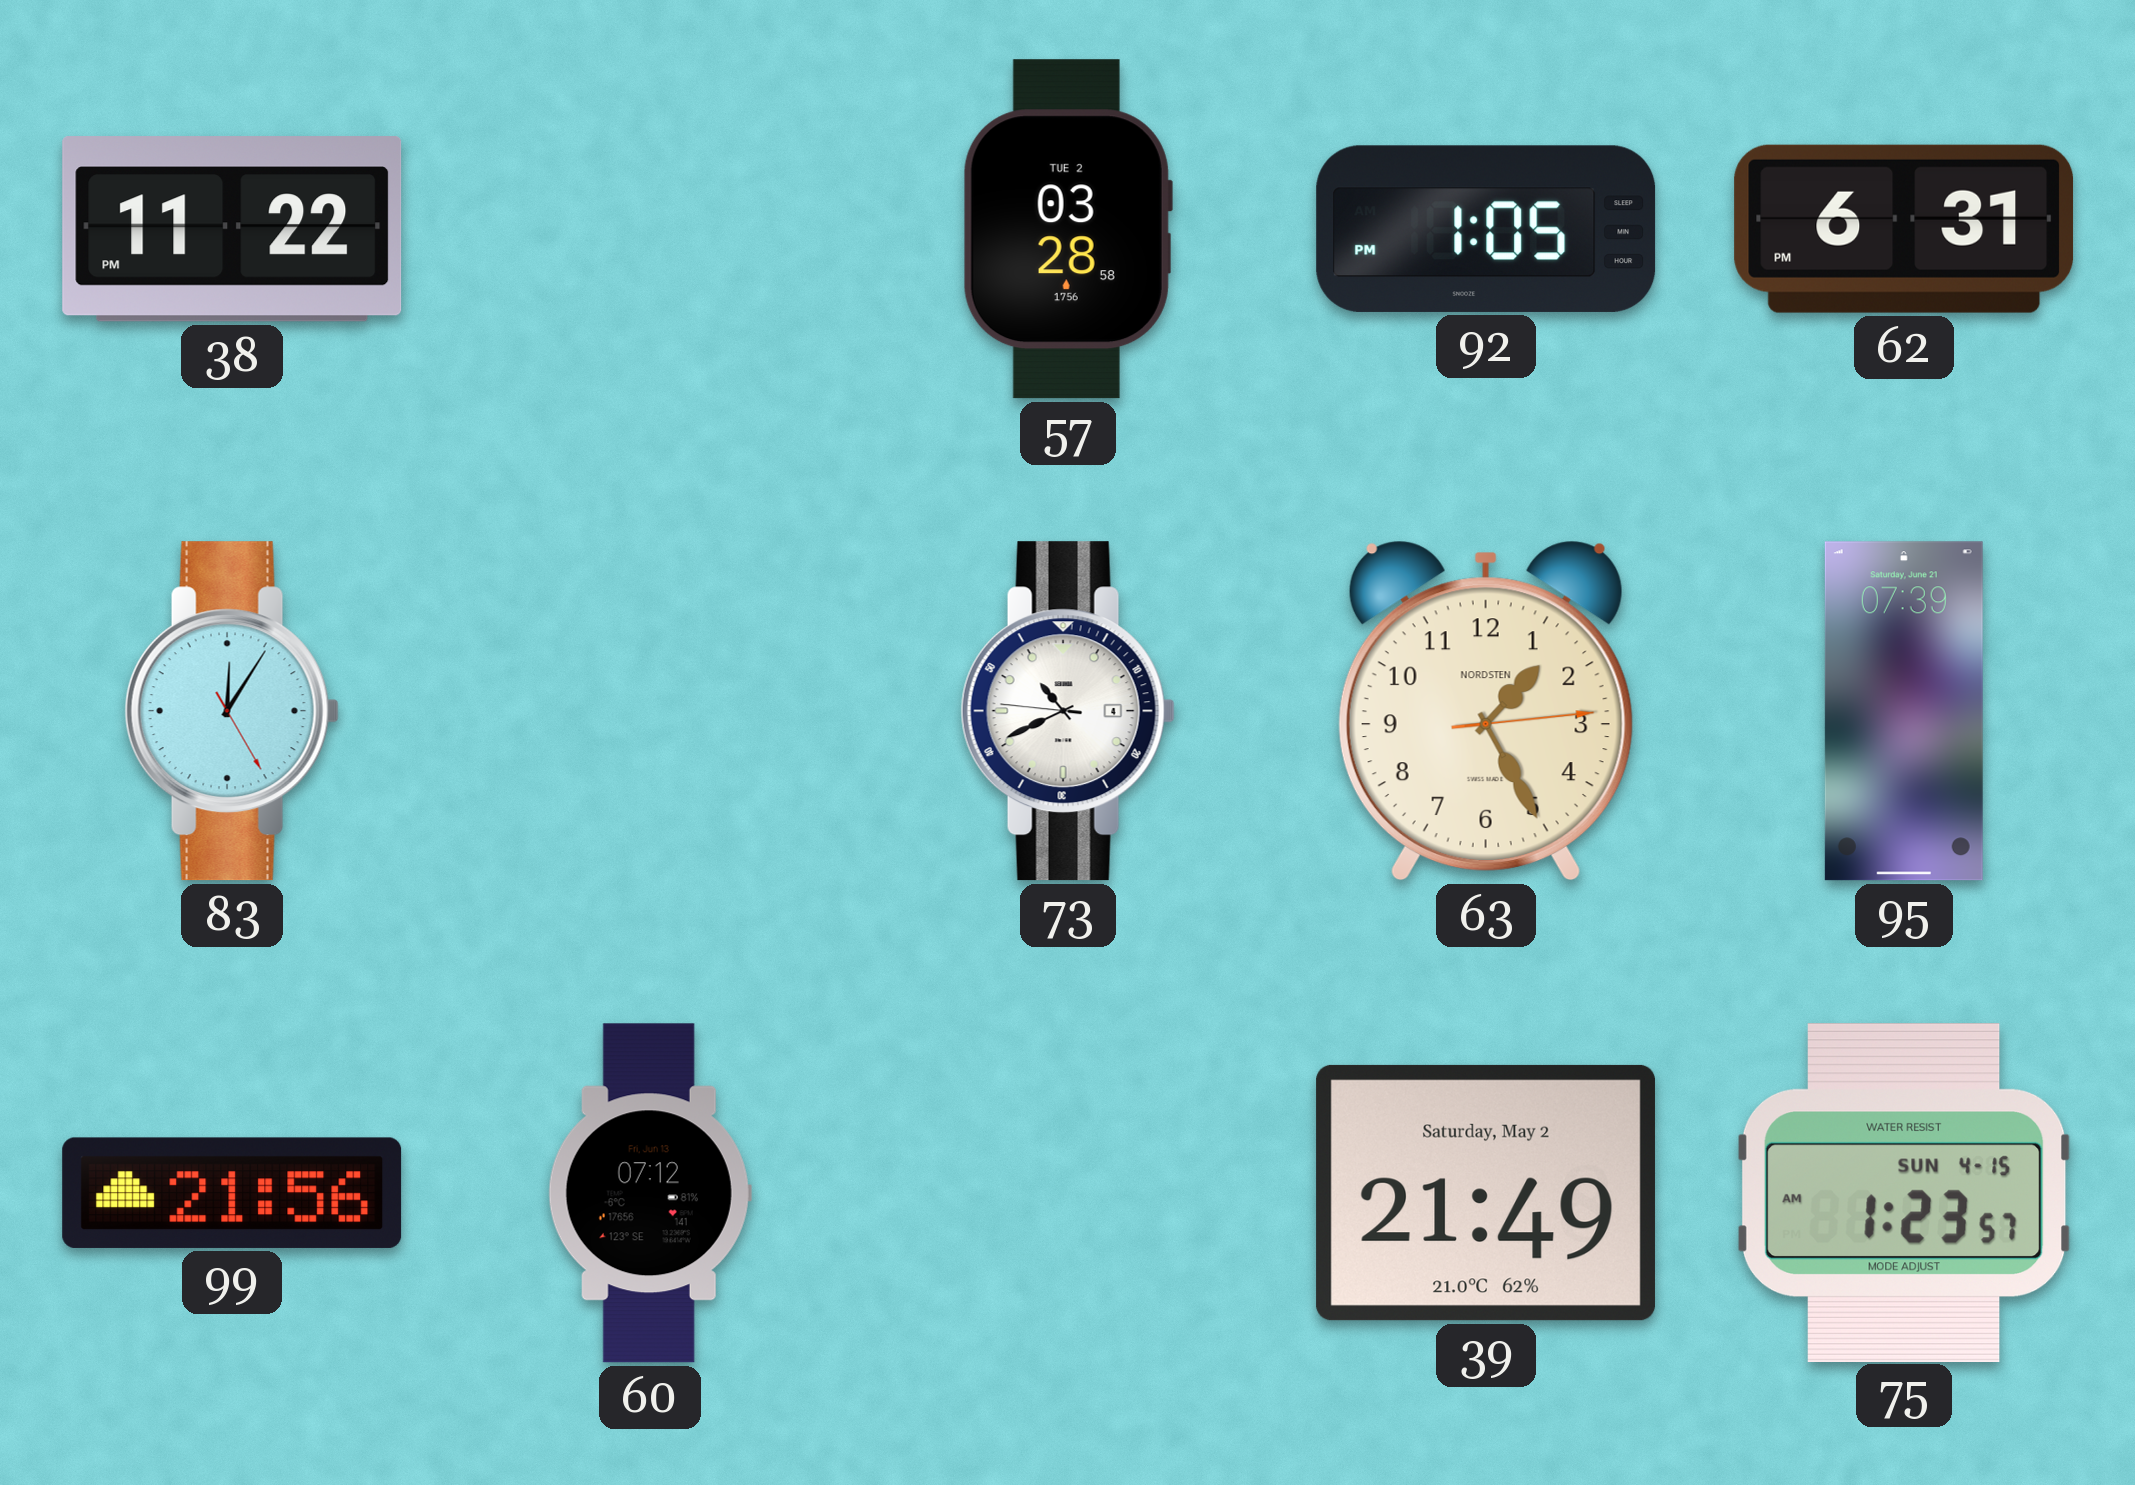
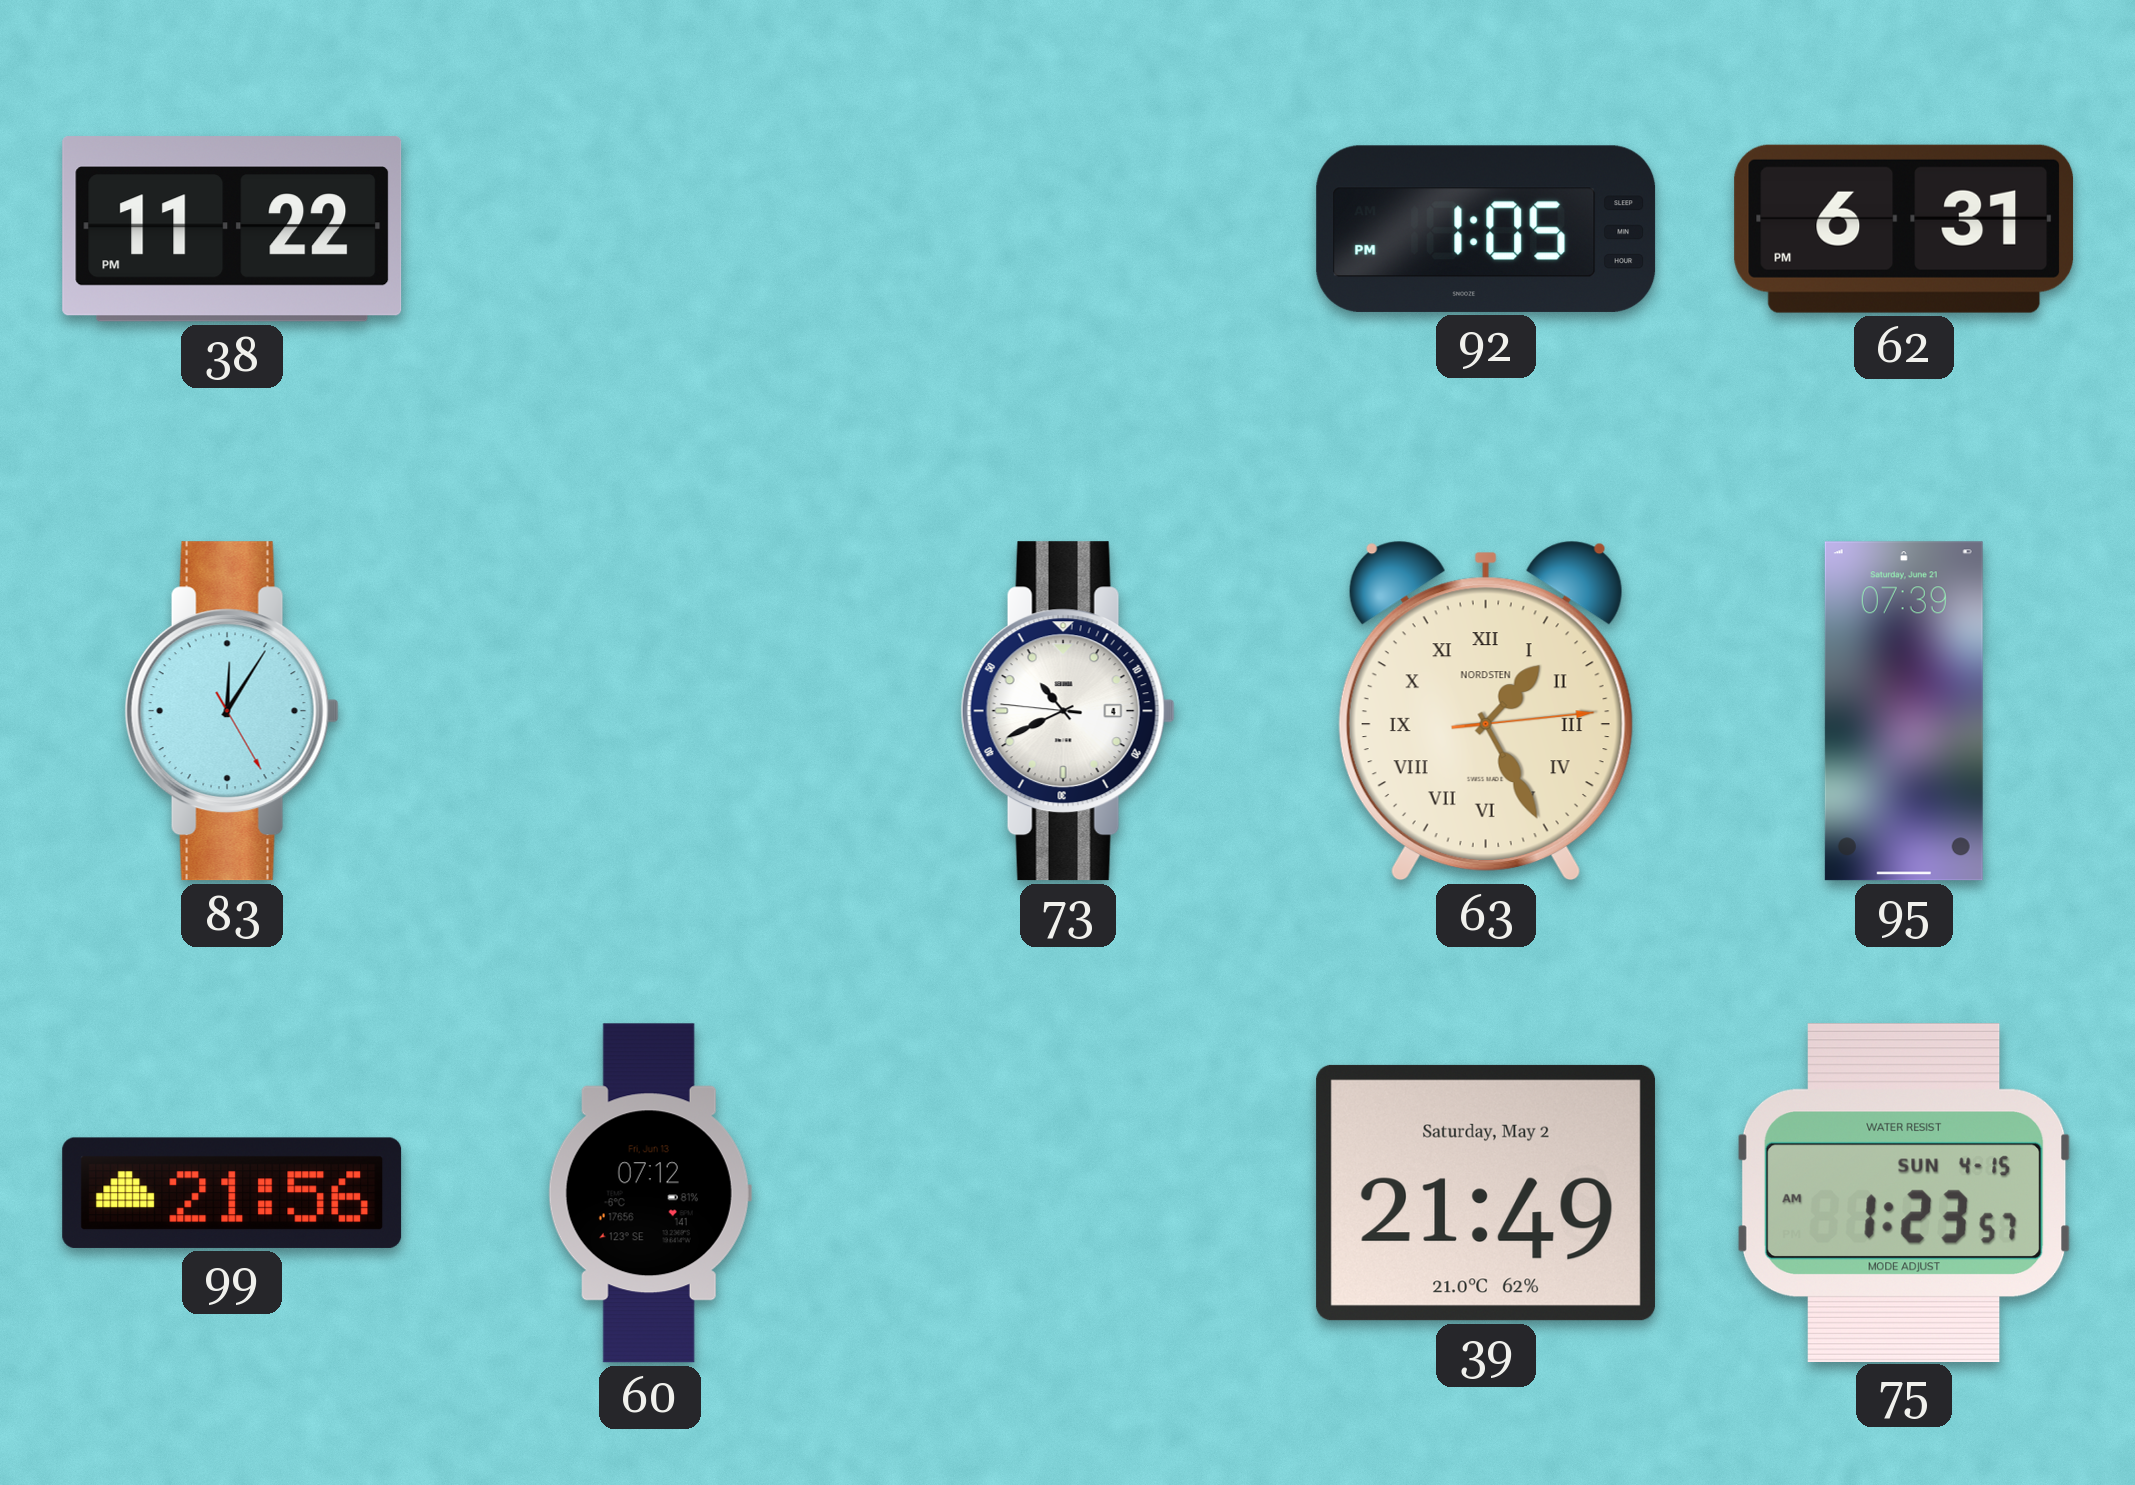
57: 03:28 -> none
63 numerals: Arabic -> Roman
